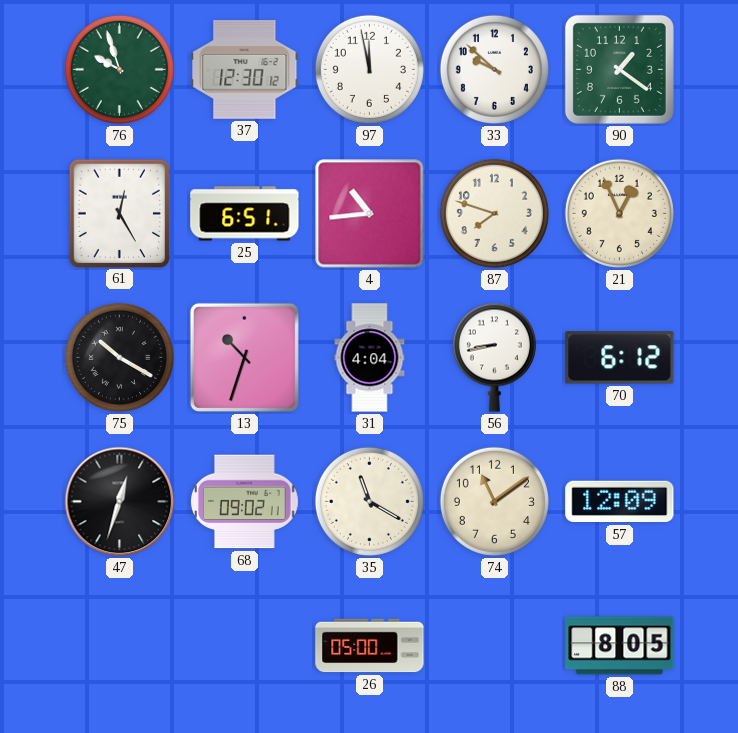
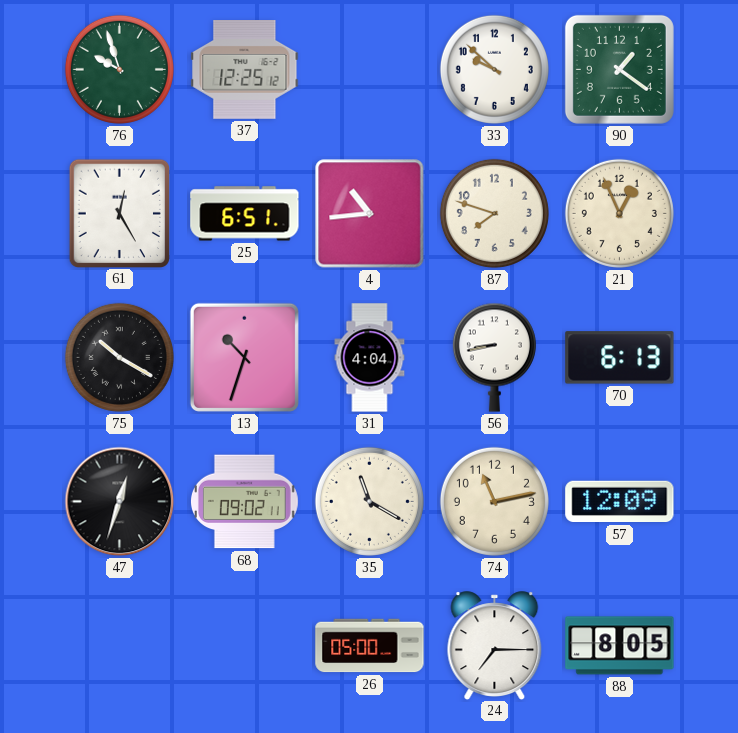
37: 12:30 -> 12:25
97: 11:58 -> none
70: 6:12 -> 6:13
74: 11:09 -> 11:13
24: none -> 7:15
